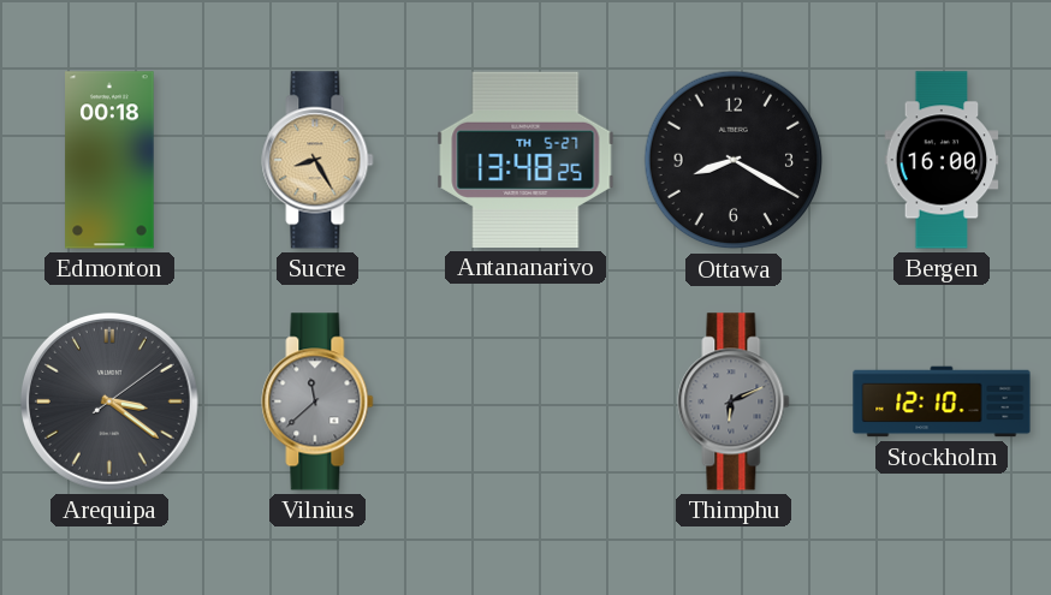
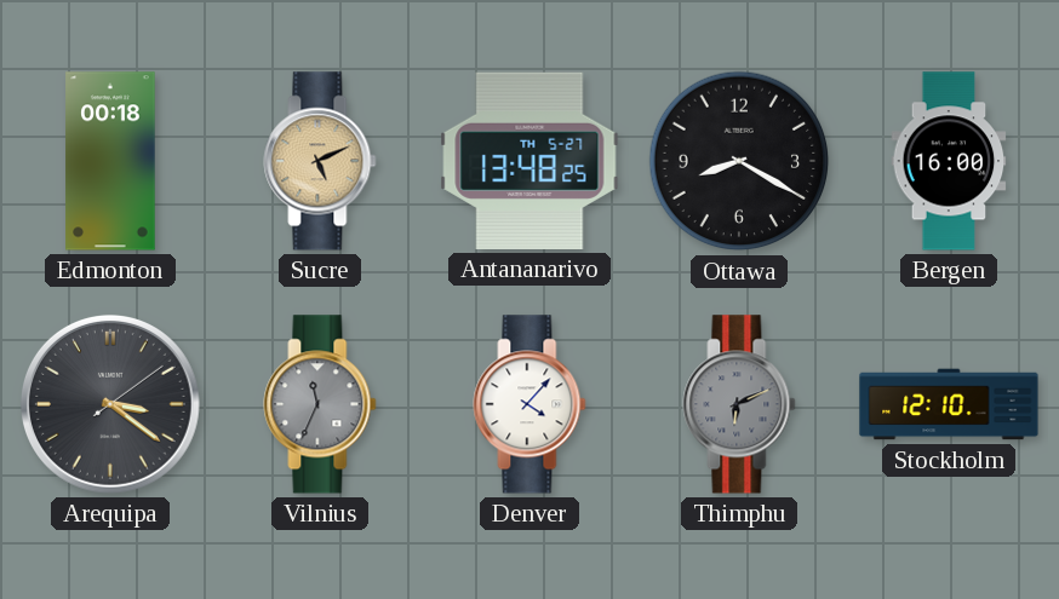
Sucre: 8:25 -> 5:11
Vilnius: 11:38 -> 11:34
Denver: none -> 4:07
